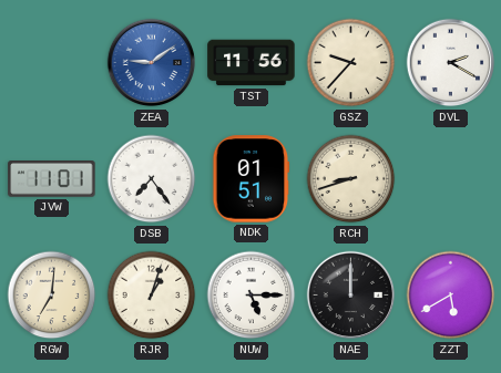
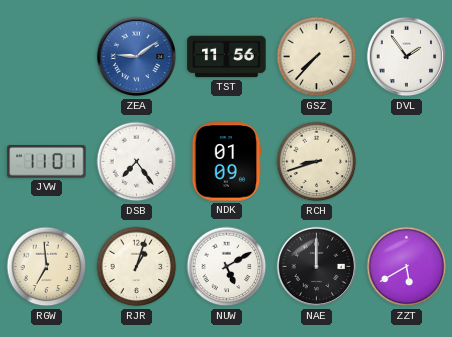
GSZ: 9:37 -> 7:37
DVL: 2:20 -> 1:54
NDK: 01:51 -> 01:09
RGW: 7:01 -> 6:59
NUW: 5:15 -> 5:10
